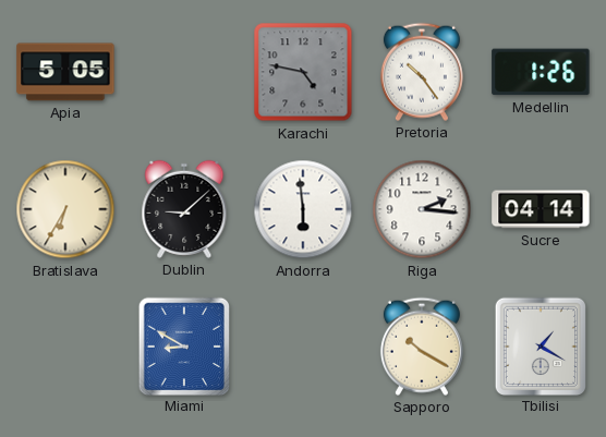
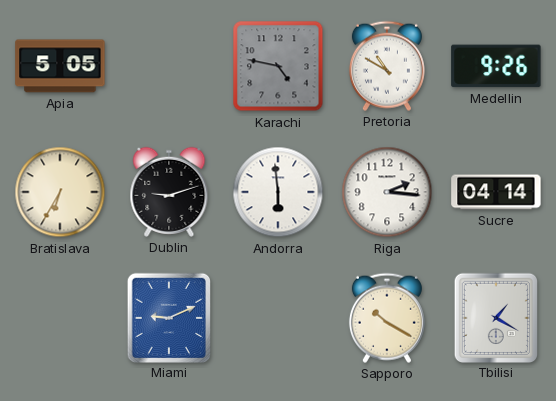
Pretoria: 10:24 -> 10:50
Medellin: 1:26 -> 9:26
Dublin: 9:08 -> 9:12
Miami: 8:50 -> 9:11
